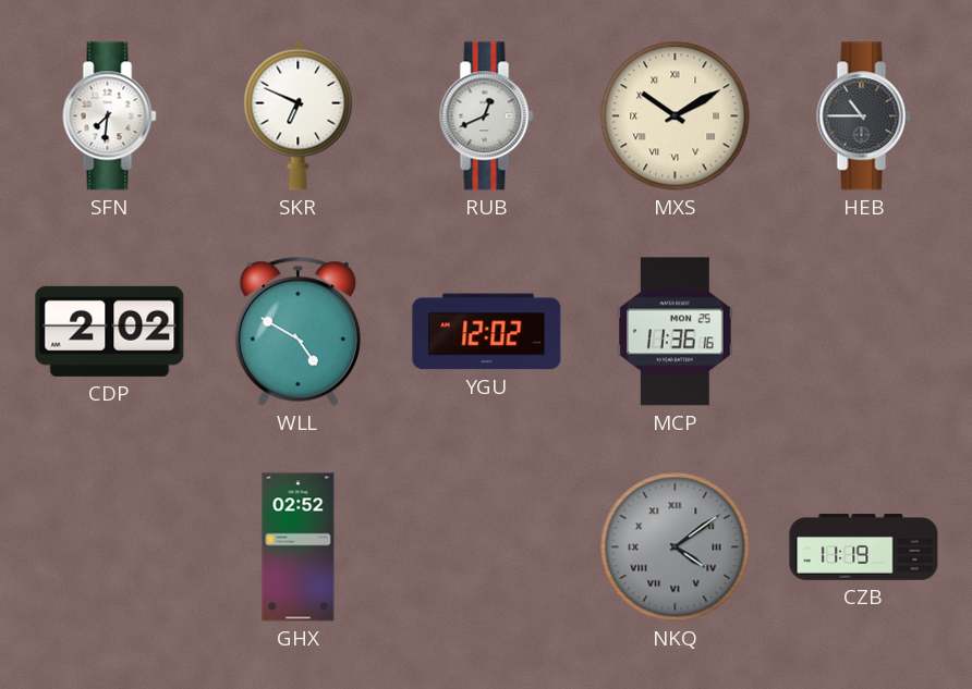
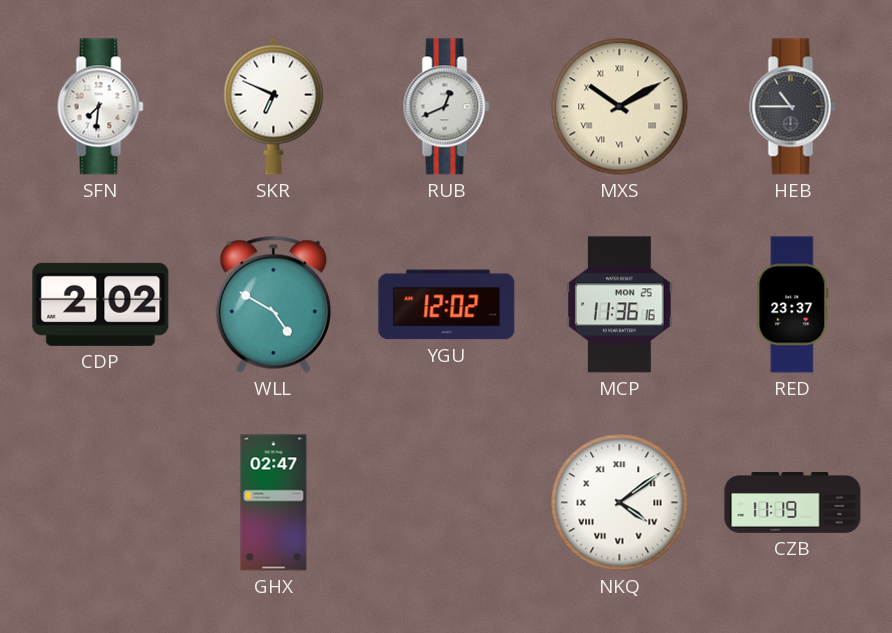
RED: none -> 23:37
GHX: 02:52 -> 02:47
NKQ dial: grey -> white
